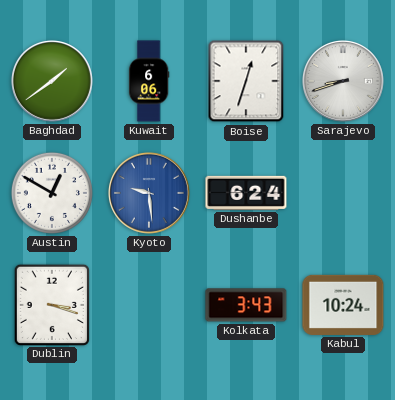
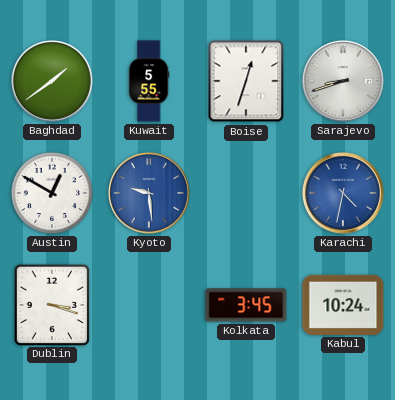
Kuwait: 6:06 -> 5:55
Dushanbe: 6:24 -> none
Karachi: none -> 4:32
Kolkata: 3:43 -> 3:45
